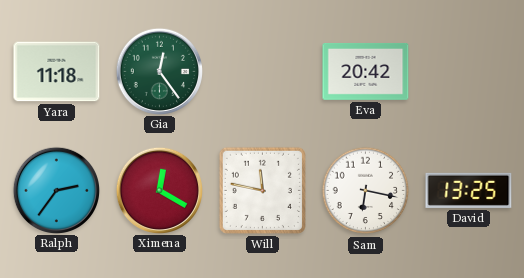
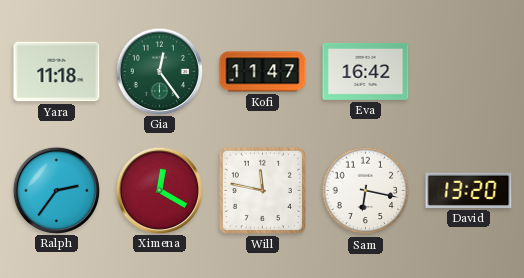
Kofi: none -> 11:47
Eva: 20:42 -> 16:42
David: 13:25 -> 13:20
